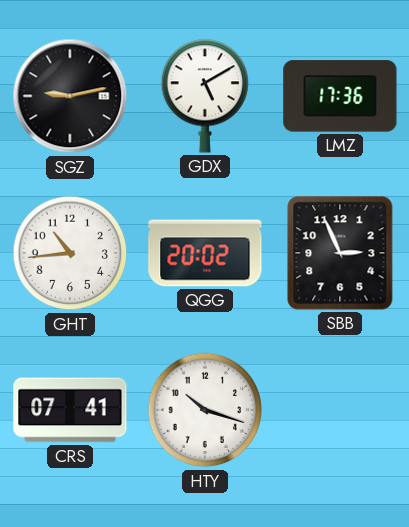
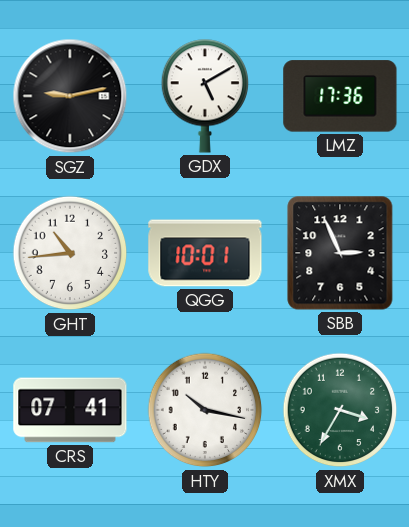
QGG: 20:02 -> 10:01
HTY: 10:18 -> 10:17
XMX: none -> 3:35
